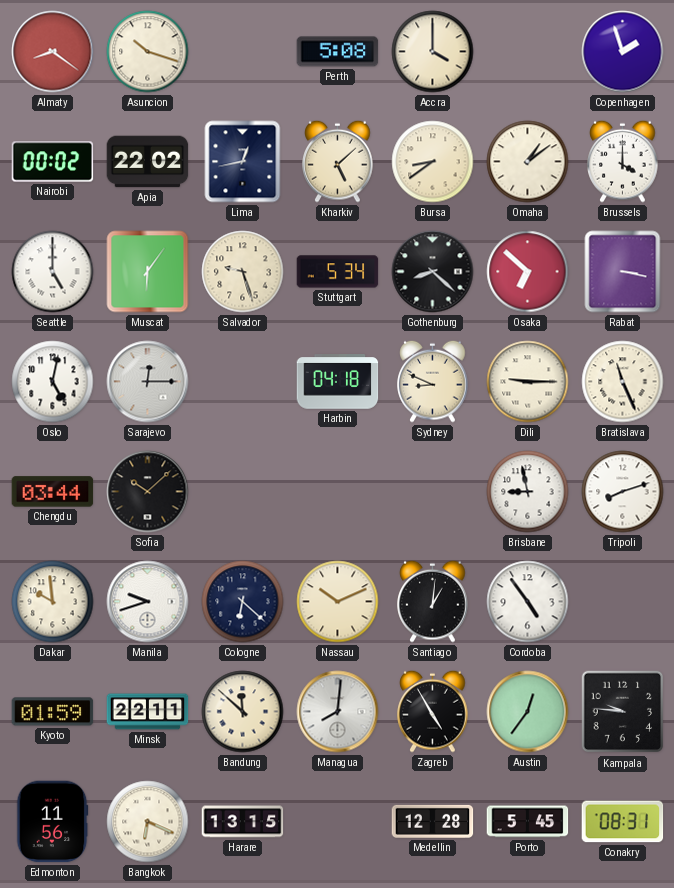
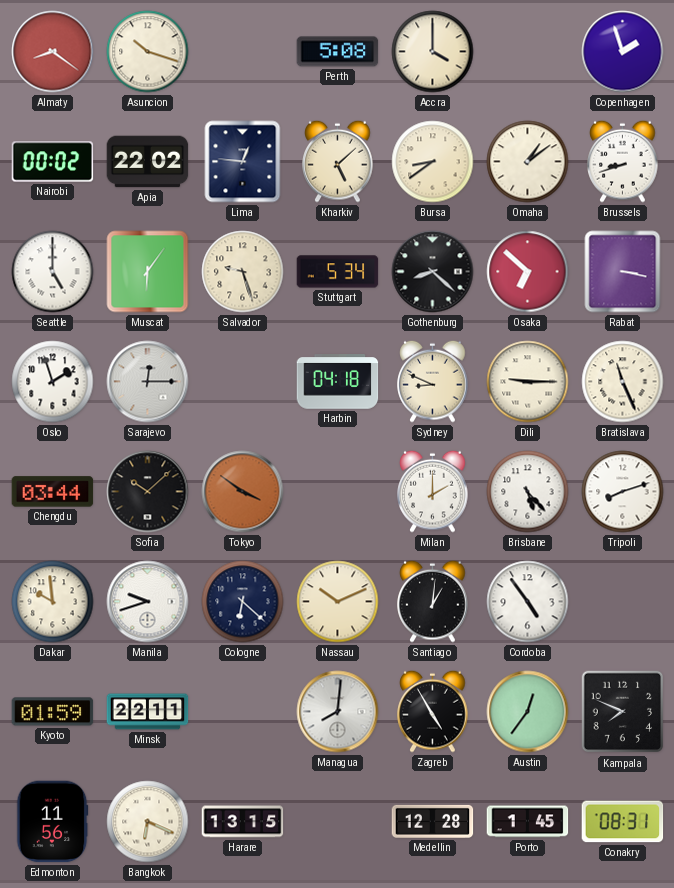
Lima: 12:43 -> 12:46
Brussels: 4:00 -> 8:42
Oslo: 5:02 -> 1:57
Tokyo: none -> 3:51
Milan: none -> 2:00
Brisbane: 8:58 -> 5:23
Bandung: 11:52 -> none
Kampala: 9:46 -> 7:49
Porto: 5:45 -> 1:45
